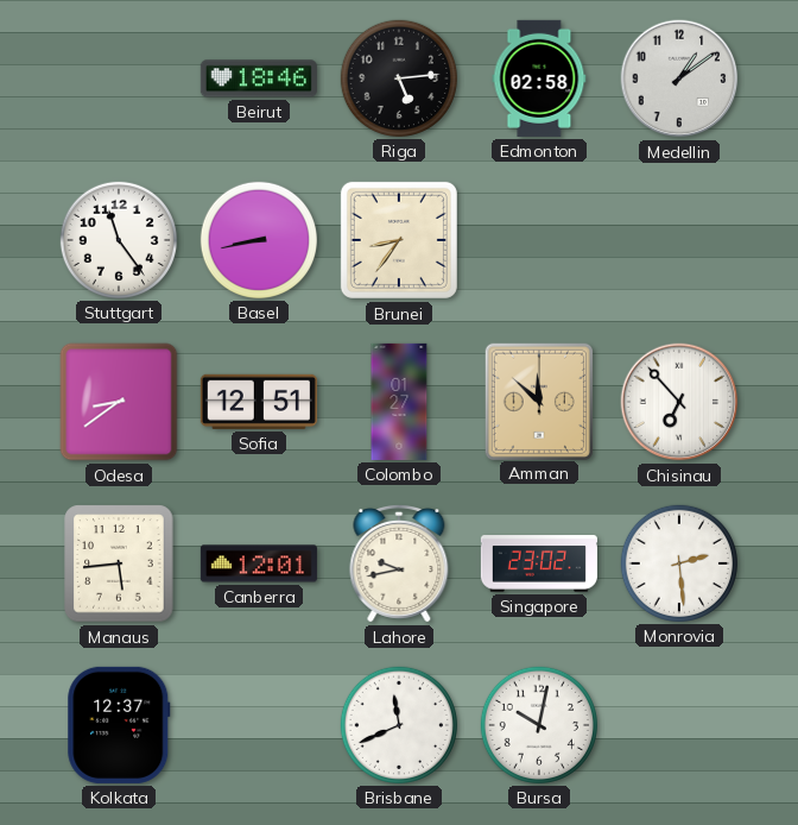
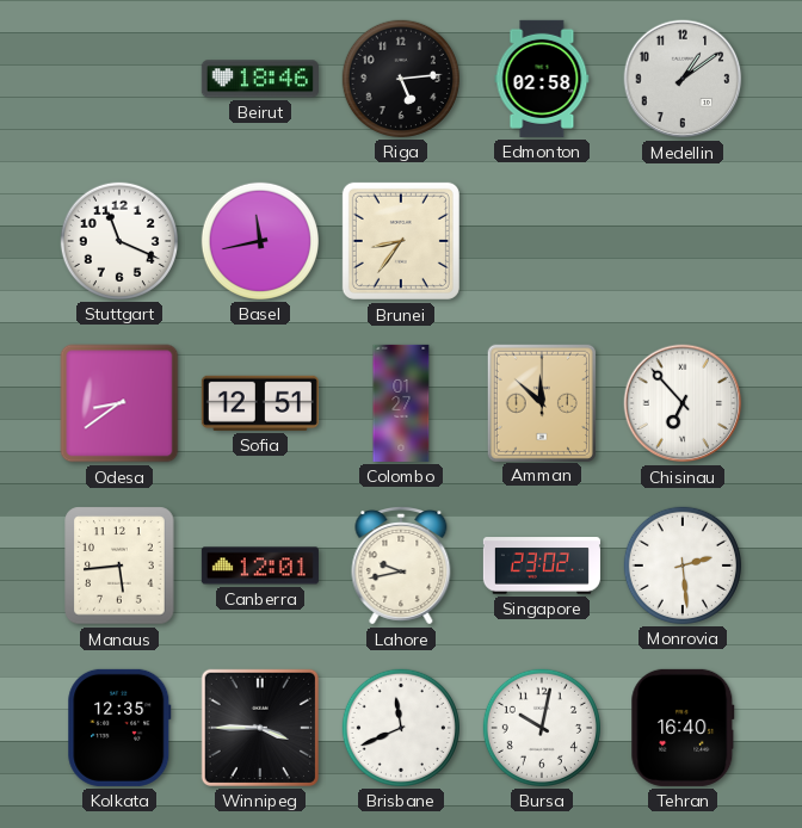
Stuttgart: 11:24 -> 11:19
Basel: 8:43 -> 11:43
Kolkata: 12:37 -> 12:35
Winnipeg: none -> 3:45
Tehran: none -> 16:40
